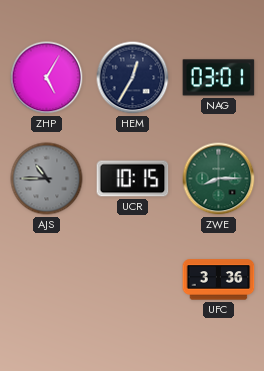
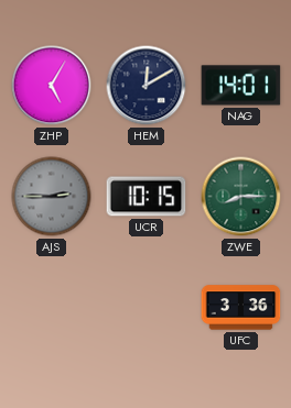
HEM: 12:35 -> 12:10
NAG: 03:01 -> 14:01
AJS: 10:45 -> 2:45
